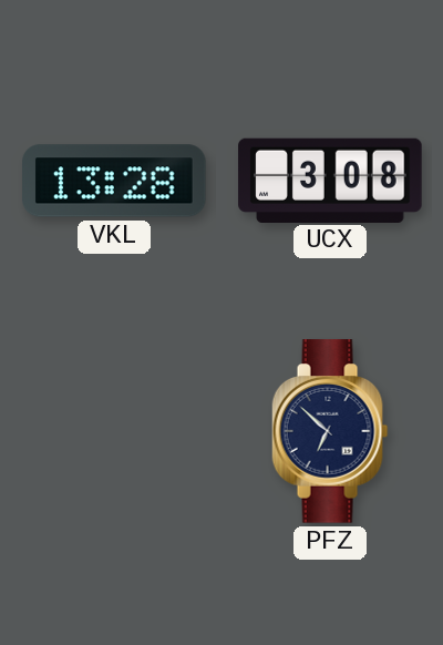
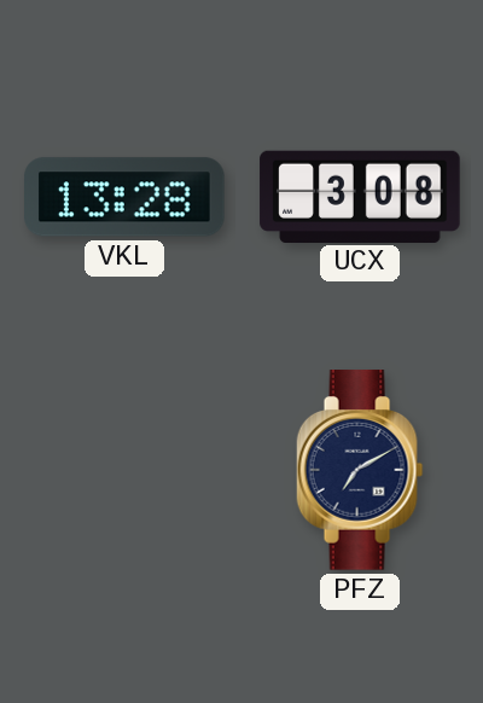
PFZ: 6:52 -> 7:10
